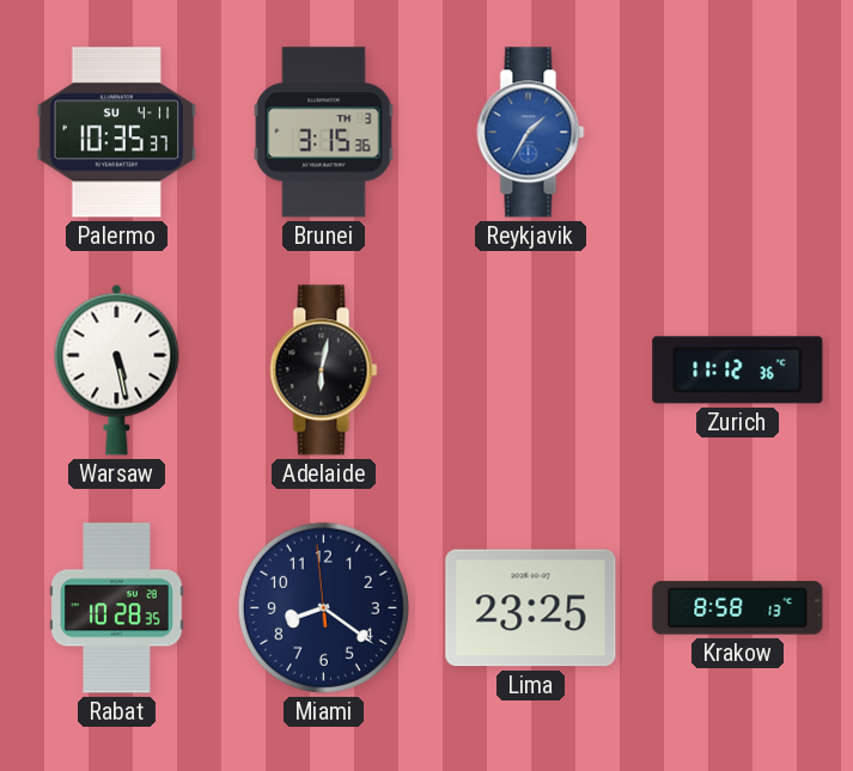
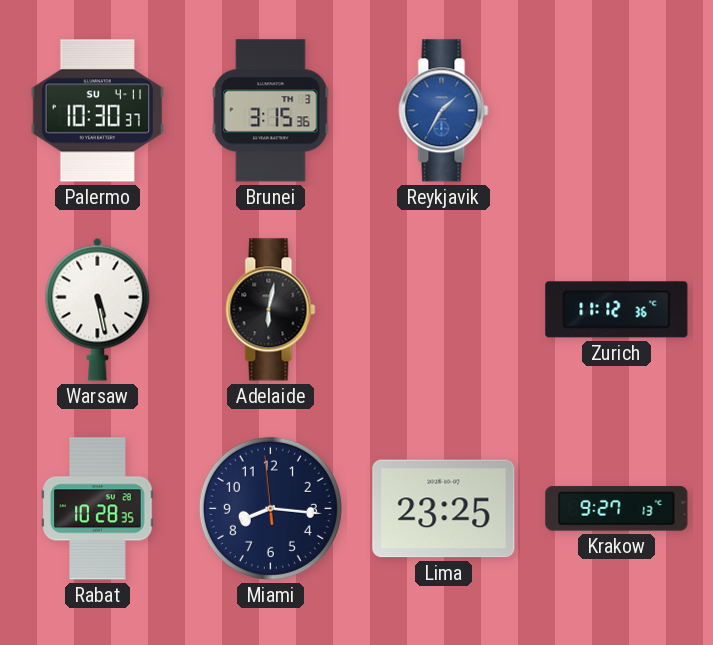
Palermo: 10:35 -> 10:30
Miami: 8:20 -> 8:15
Krakow: 8:58 -> 9:27
